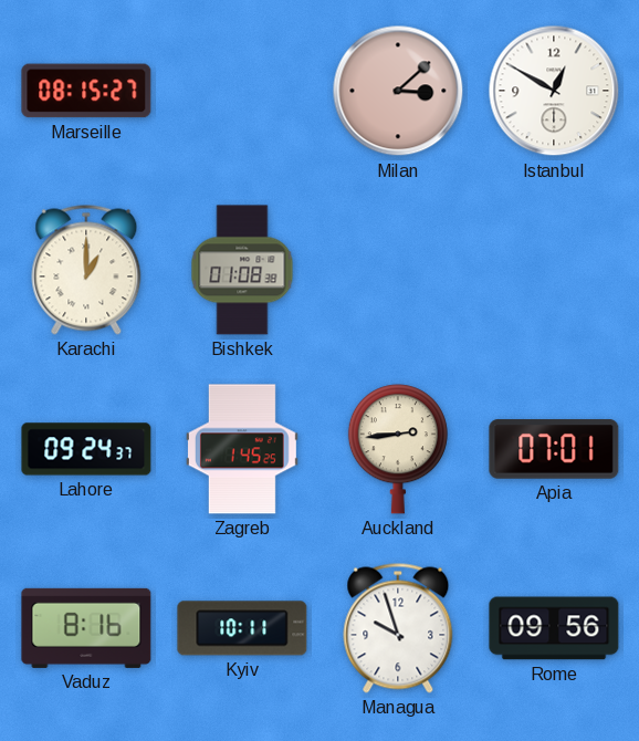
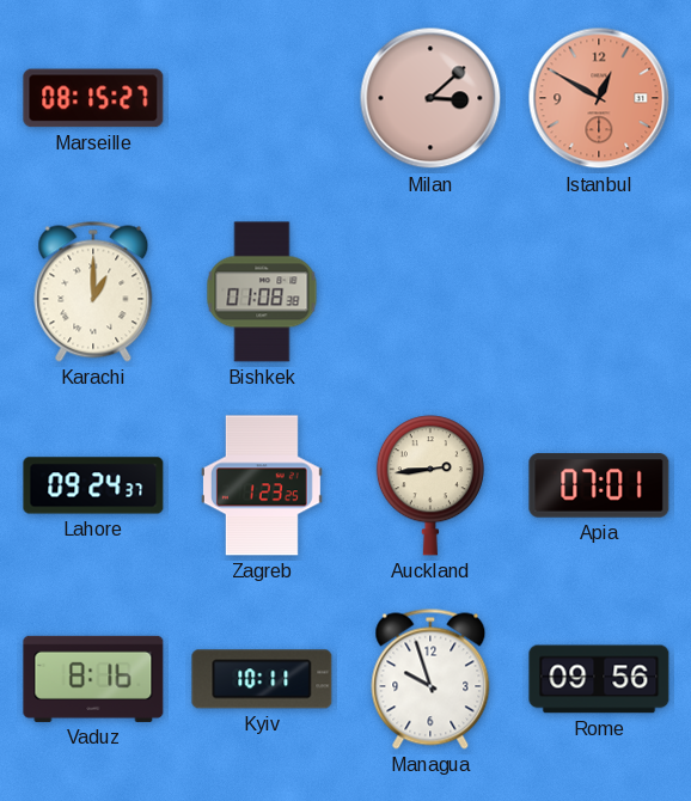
Istanbul dial: white -> salmon
Zagreb: 1:45 -> 1:23
